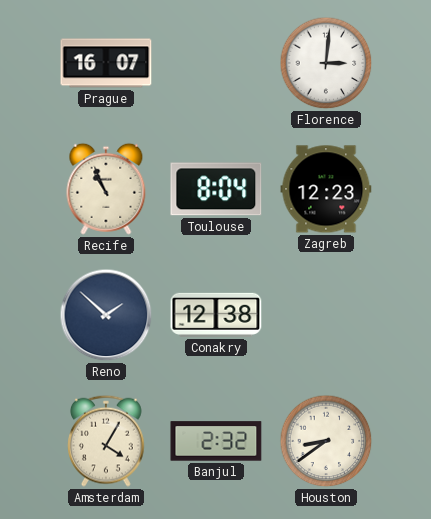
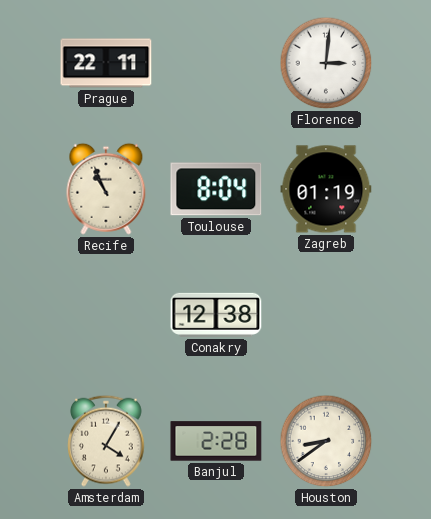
Prague: 16:07 -> 22:11
Zagreb: 12:23 -> 01:19
Reno: 1:52 -> none
Banjul: 2:32 -> 2:28
